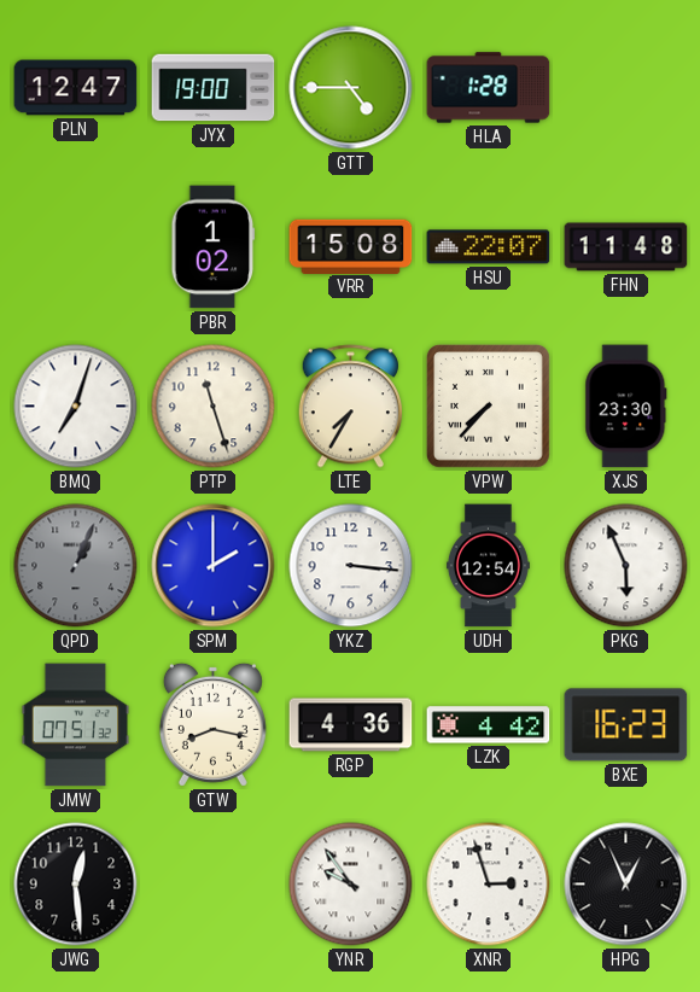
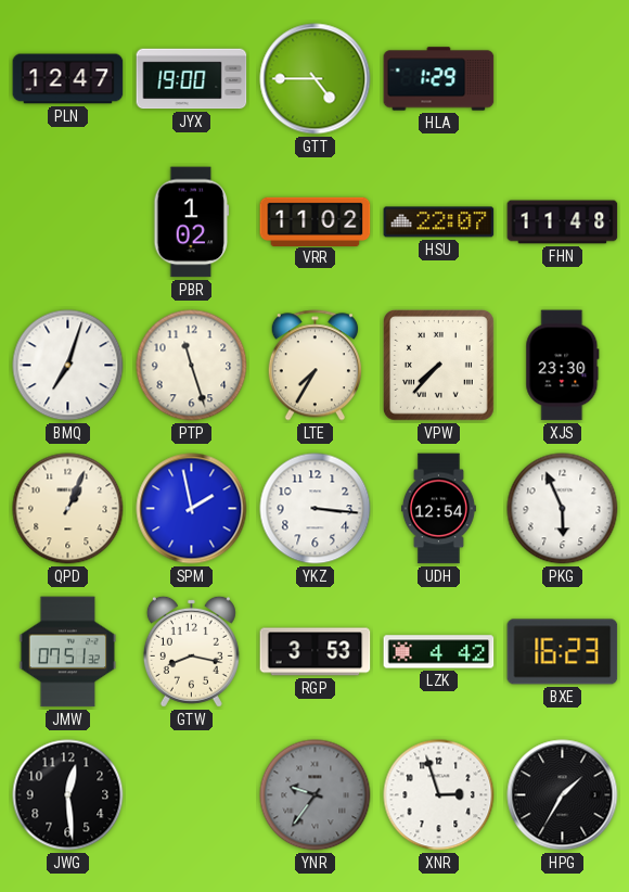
HLA: 1:28 -> 1:29
VRR: 15:08 -> 11:02
QPD dial: grey -> cream
SPM: 2:00 -> 1:58
RGP: 4:36 -> 3:53
YNR: 9:54 -> 9:36
YNR dial: white -> grey
HPG: 12:56 -> 1:35
